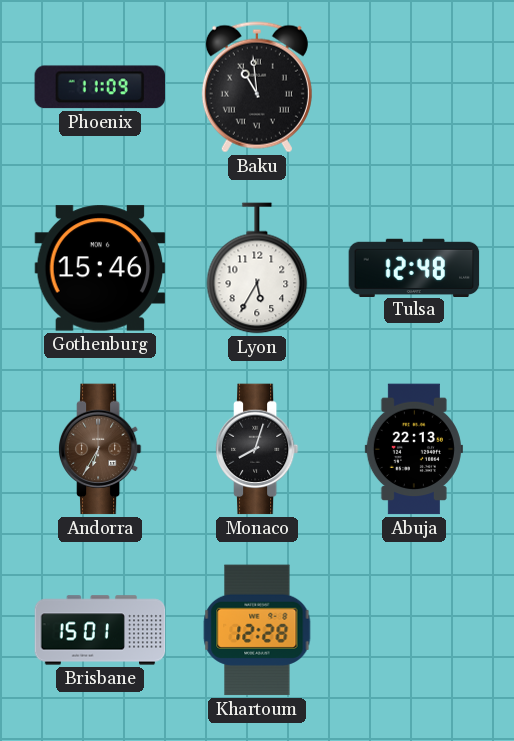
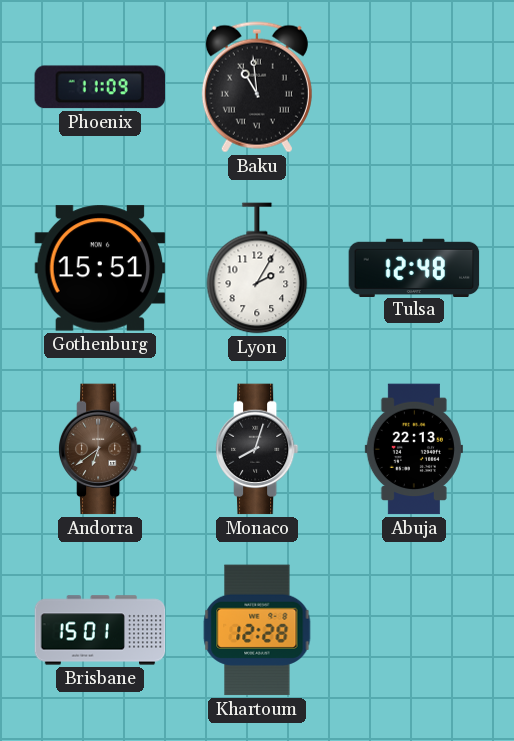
Gothenburg: 15:46 -> 15:51
Lyon: 5:35 -> 2:05
Andorra: 6:35 -> 6:39
